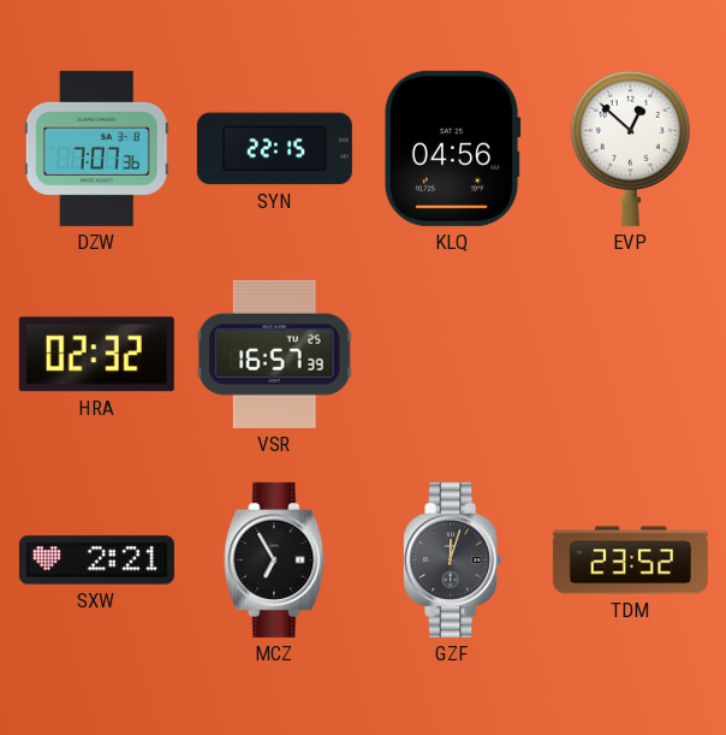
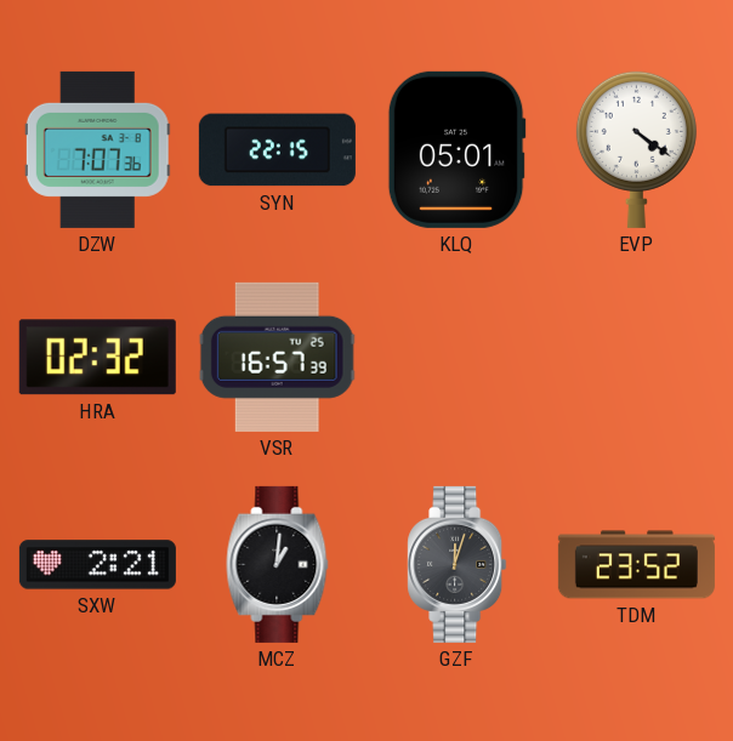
KLQ: 04:56 -> 05:01
EVP: 12:52 -> 4:21
MCZ: 6:55 -> 1:01
